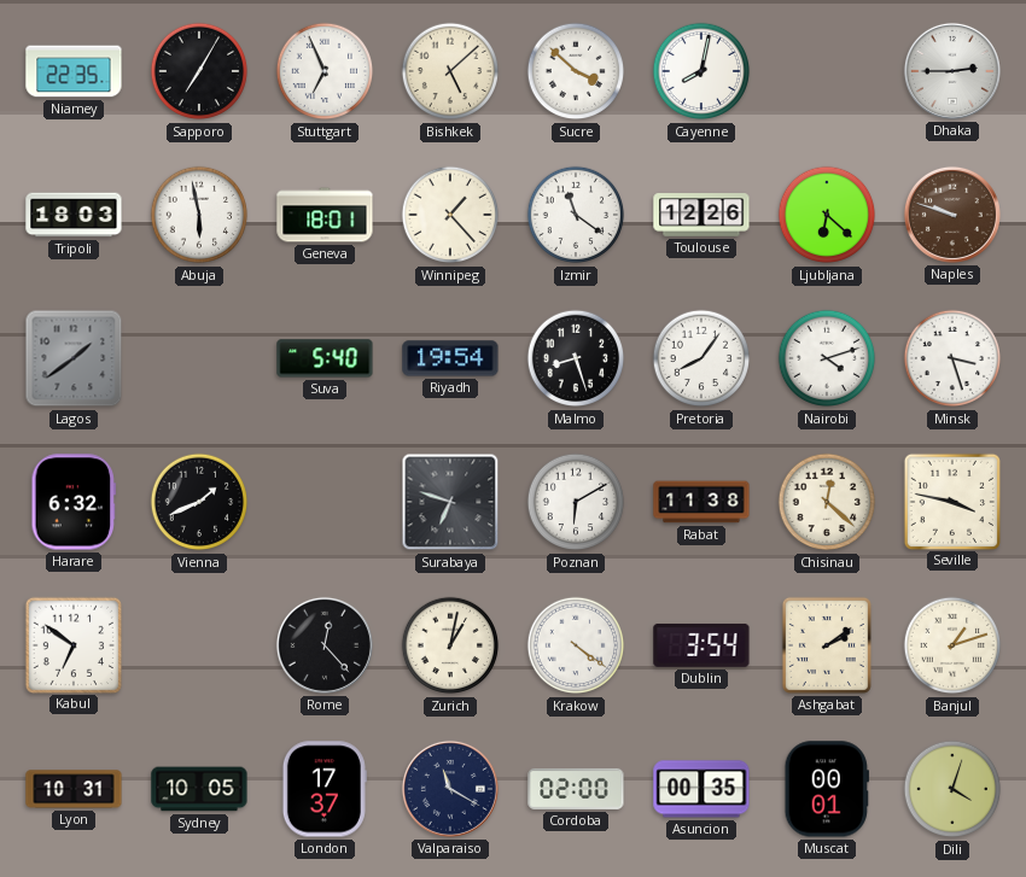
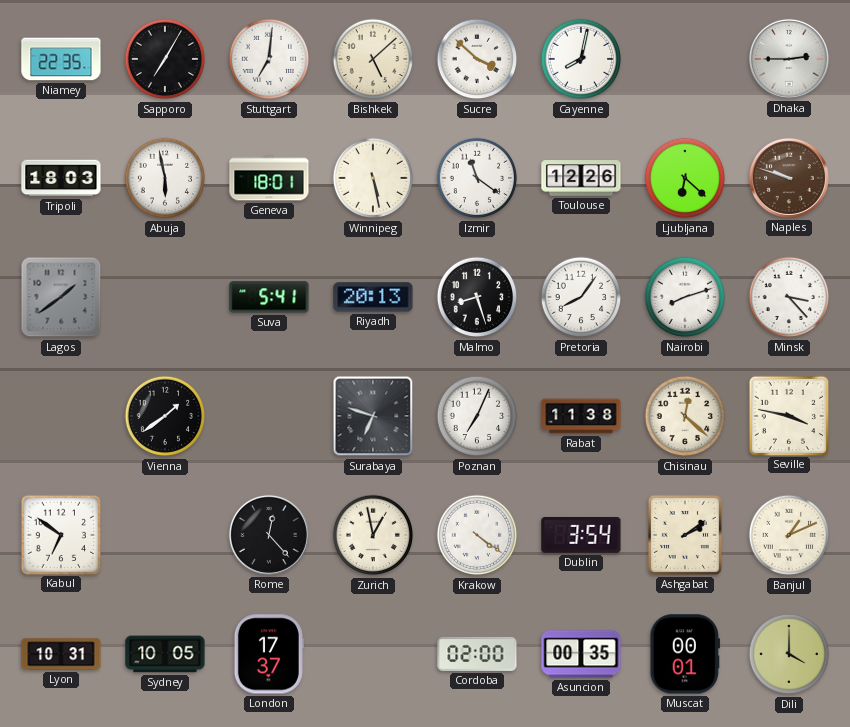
Stuttgart: 6:56 -> 7:01
Winnipeg: 1:23 -> 5:28
Suva: 5:40 -> 5:41
Riyadh: 19:54 -> 20:13
Nairobi: 4:12 -> 8:12
Minsk: 3:27 -> 3:23
Harare: 6:32 -> none
Vienna: 1:41 -> 1:39
Poznan: 6:10 -> 7:04
Zurich: 1:02 -> 12:58
Banjul: 1:12 -> 1:11
Valparaiso: 11:20 -> none
Dili: 4:03 -> 4:00
